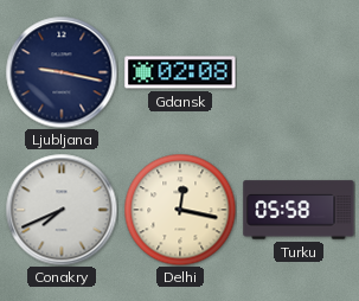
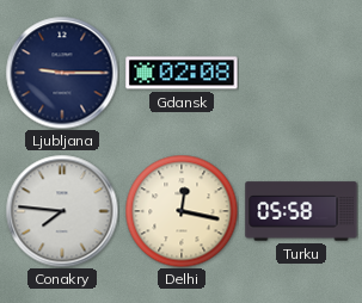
Ljubljana: 9:17 -> 9:15
Conakry: 7:41 -> 7:46
